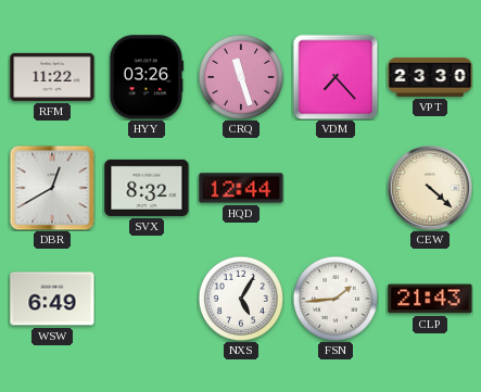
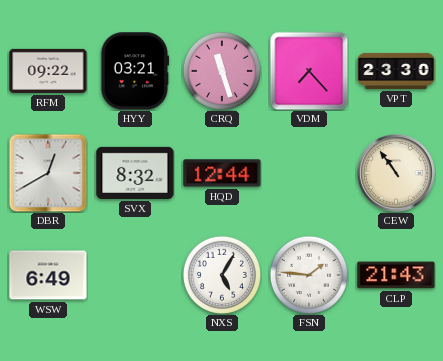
RFM: 11:22 -> 09:22
HYY: 03:26 -> 03:21
CEW: 4:22 -> 10:54
FSN: 1:44 -> 1:46
